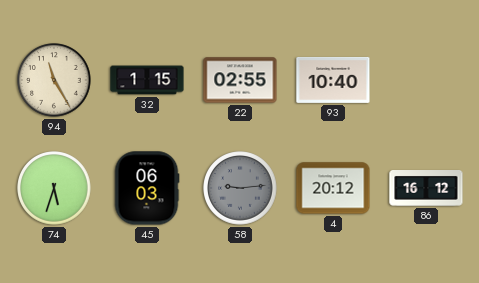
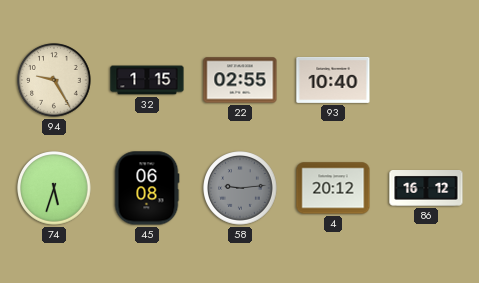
94: 11:25 -> 9:25
45: 06:03 -> 06:08
